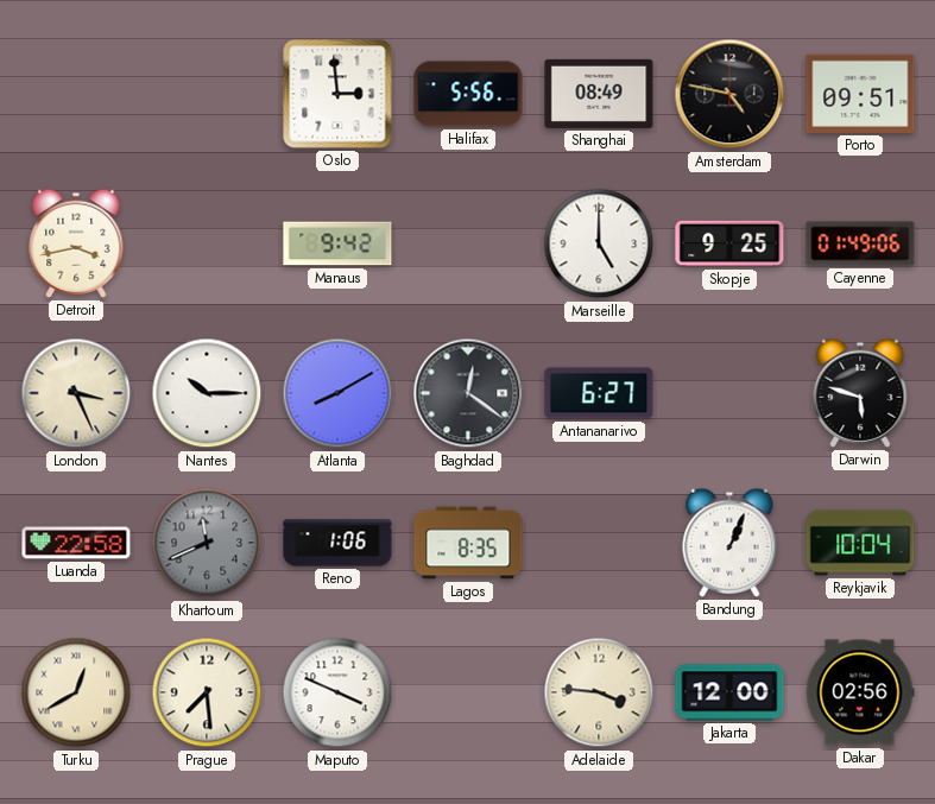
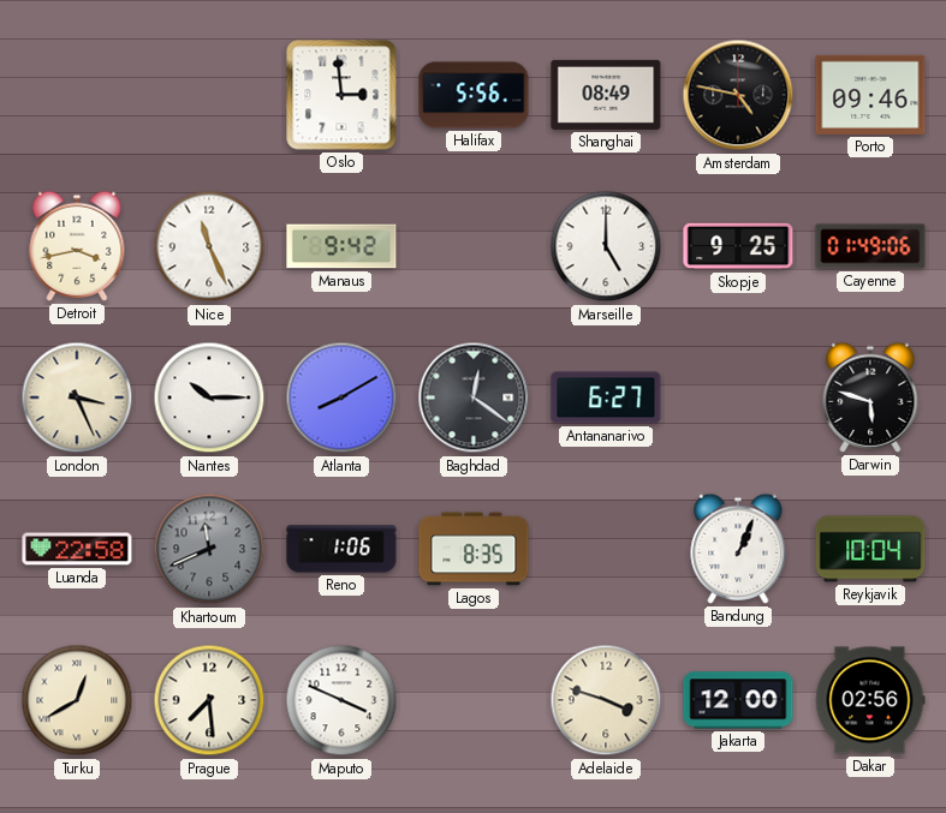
Porto: 09:51 -> 09:46
Nice: none -> 11:26
Adelaide: 3:46 -> 3:48
